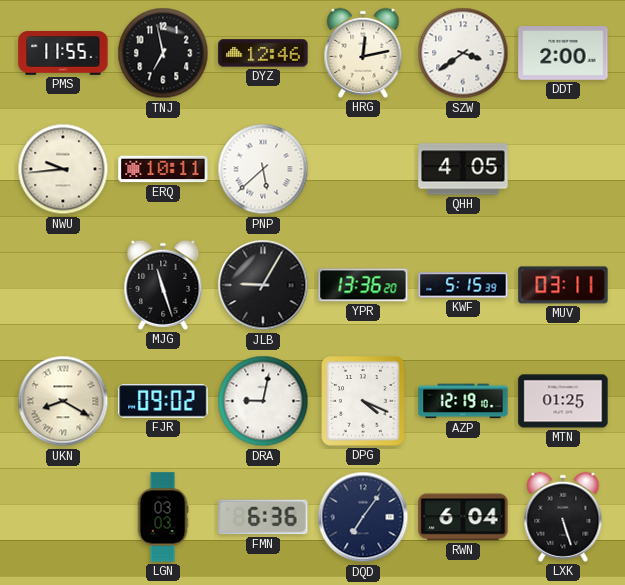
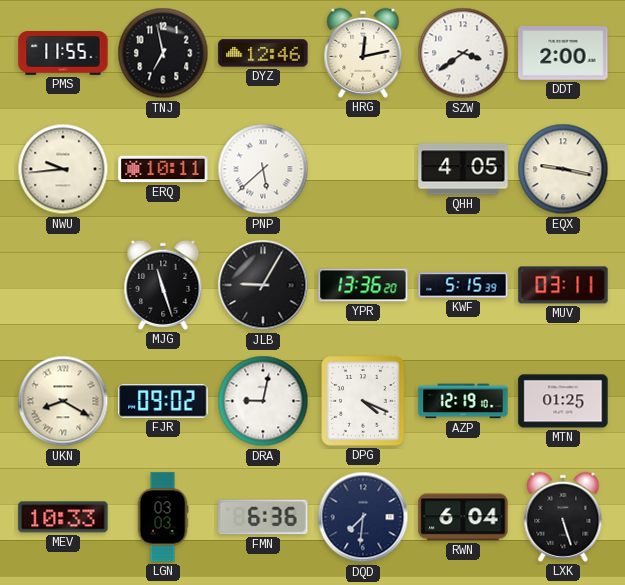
EQX: none -> 9:17
MEV: none -> 10:33
DQD: 7:06 -> 7:31
